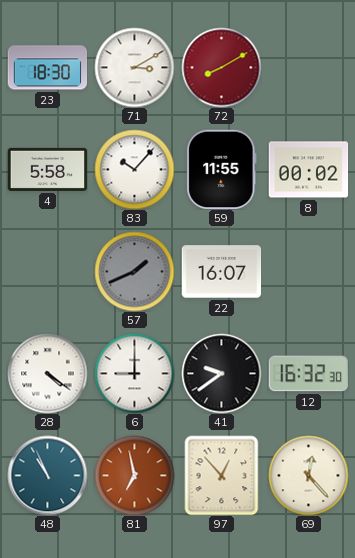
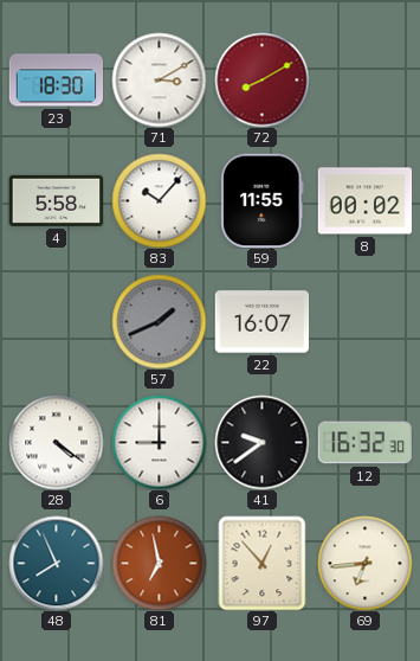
48: 10:56 -> 7:56
69: 12:23 -> 6:44
